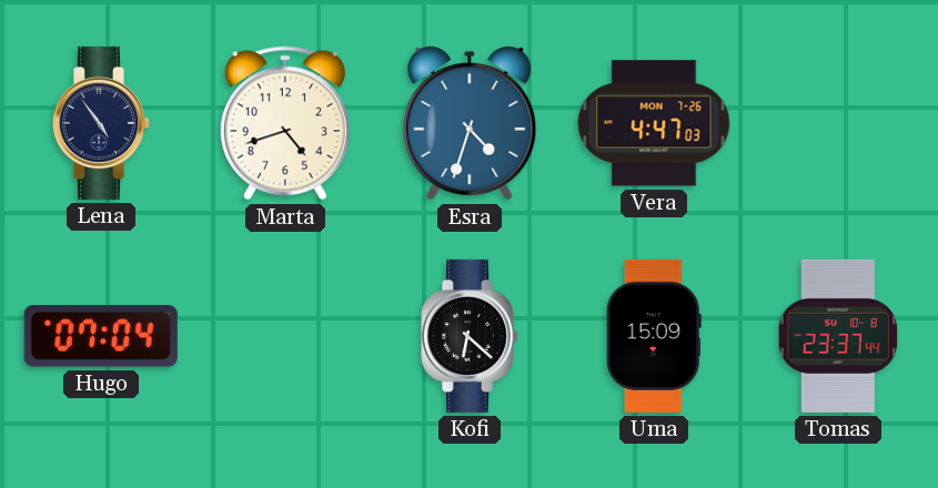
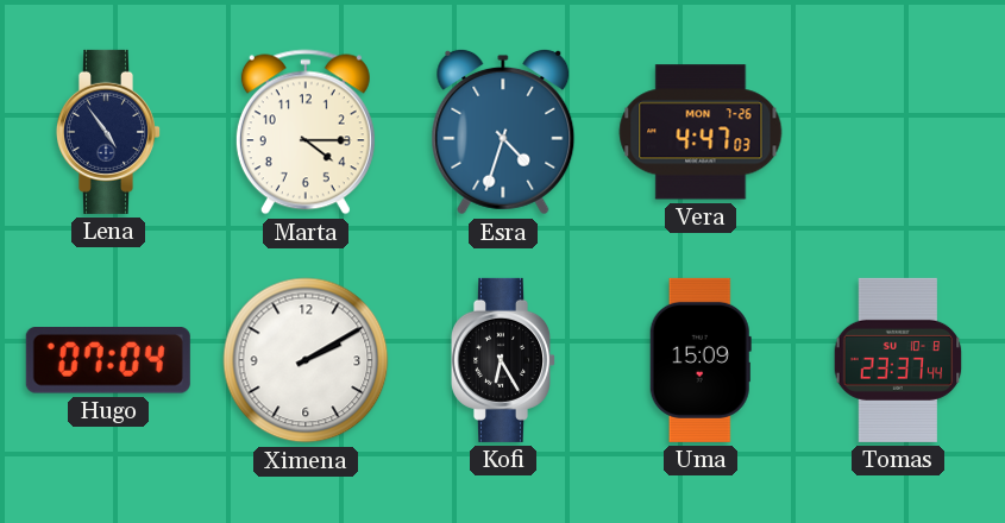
Marta: 4:42 -> 4:15
Ximena: none -> 2:10
Kofi: 6:22 -> 6:25
